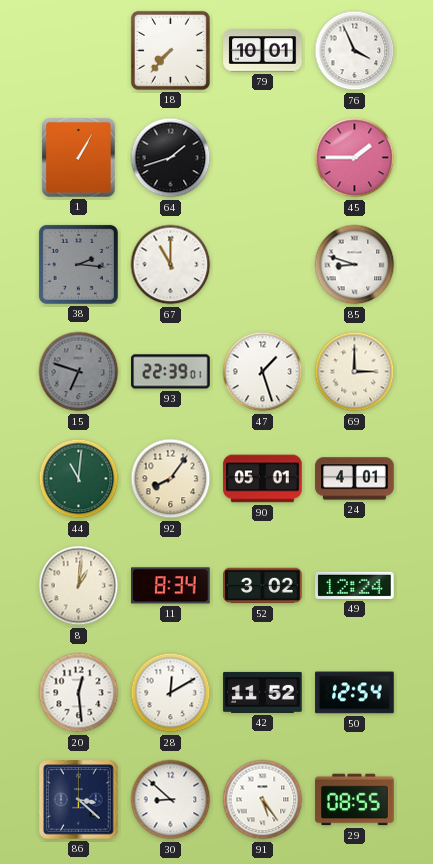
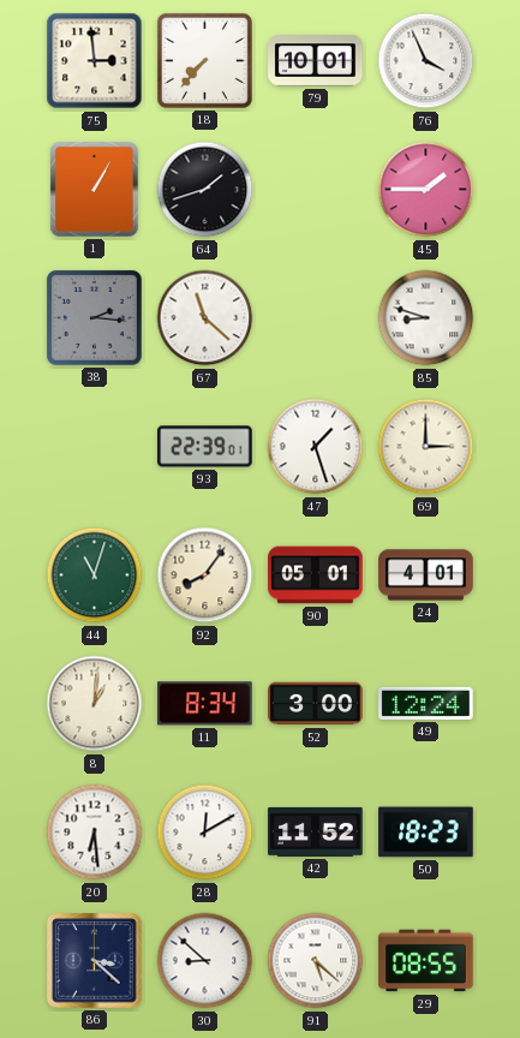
75: none -> 2:59
67: 11:00 -> 11:22
15: 6:48 -> none
44: 11:01 -> 11:03
52: 3:02 -> 3:00
20: 12:29 -> 6:29
50: 12:54 -> 18:23
91: 5:24 -> 5:22
